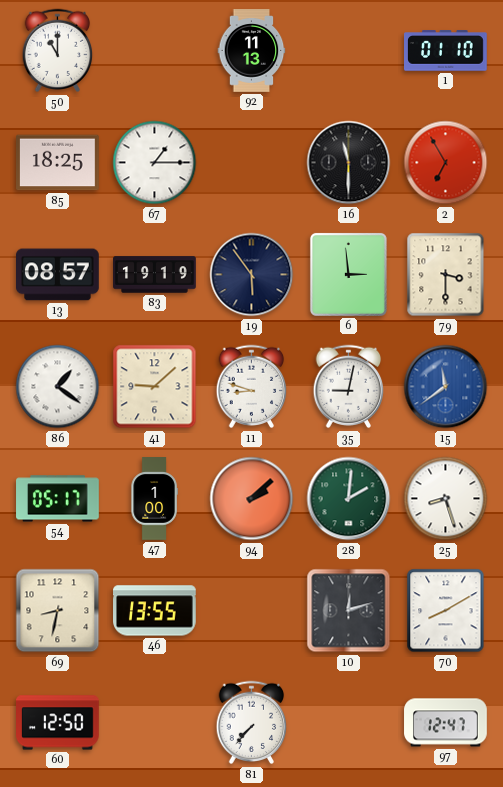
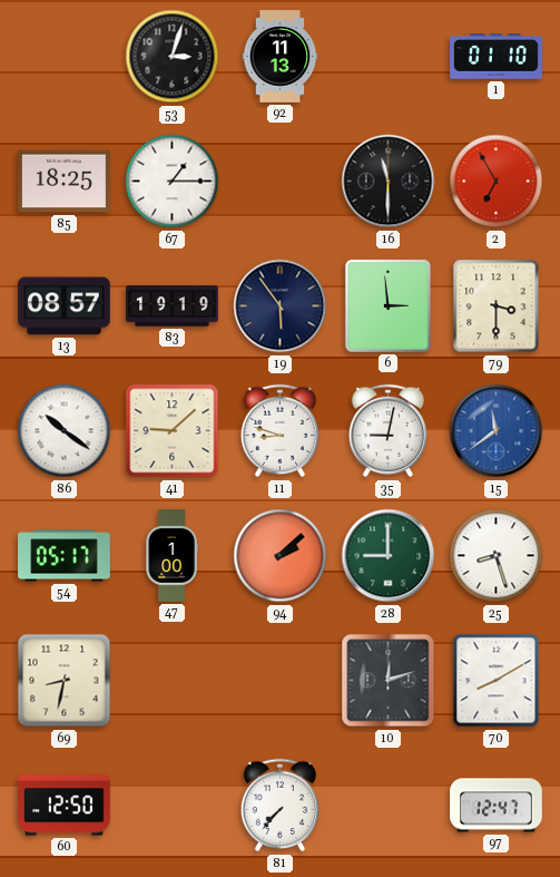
50: 11:00 -> none
53: none -> 3:03
86: 1:21 -> 10:21
28: 2:01 -> 9:00
46: 13:55 -> none
